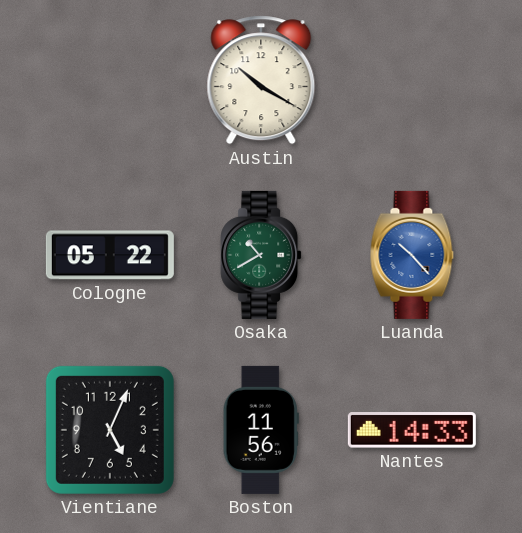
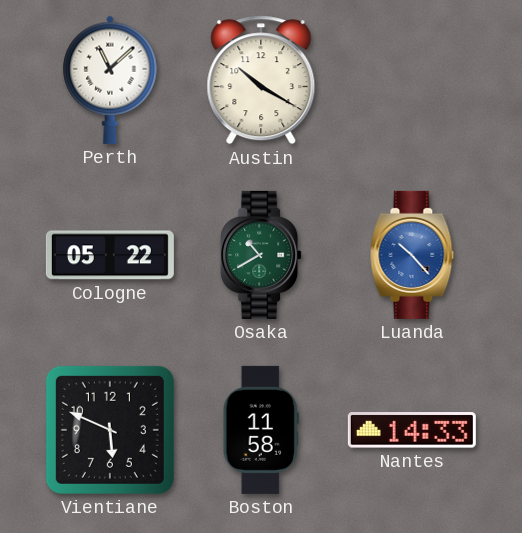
Perth: none -> 11:08
Vientiane: 5:04 -> 5:49
Boston: 11:56 -> 11:58
